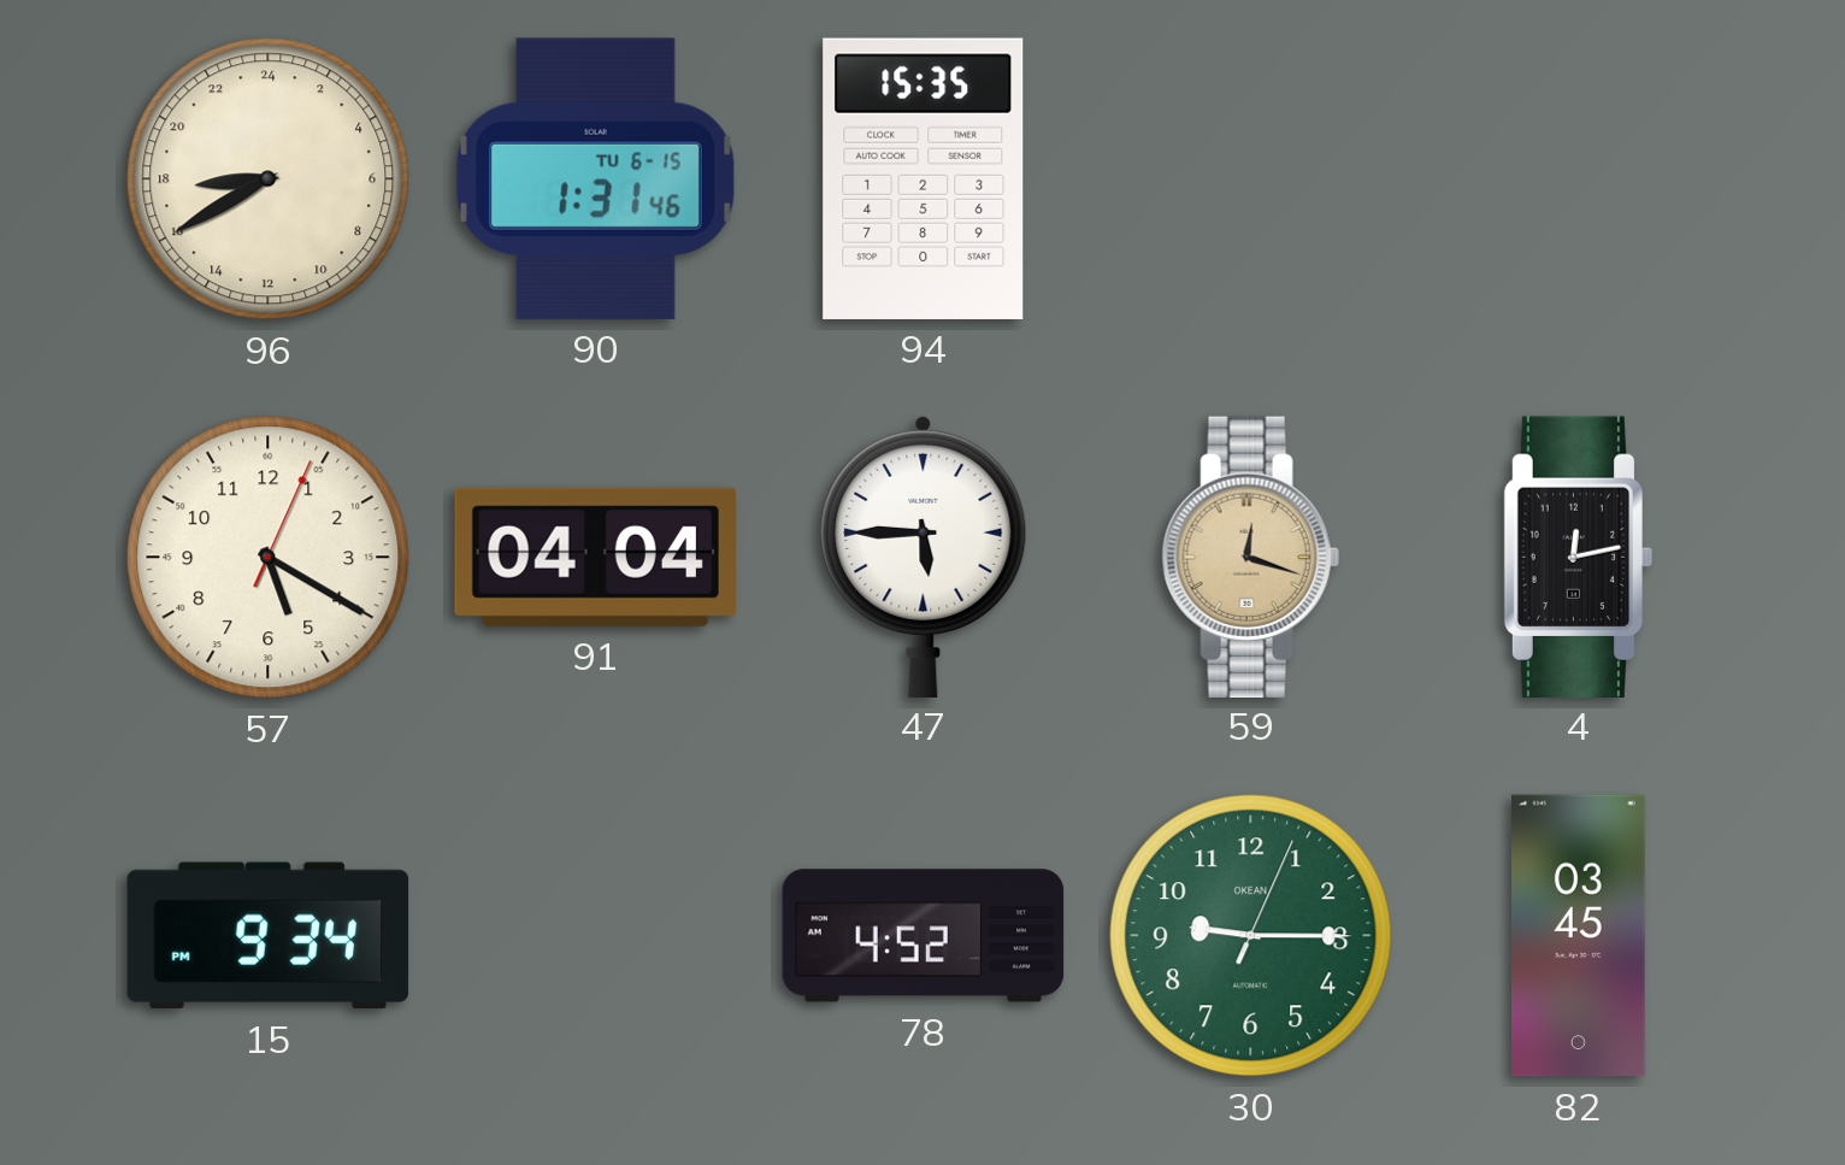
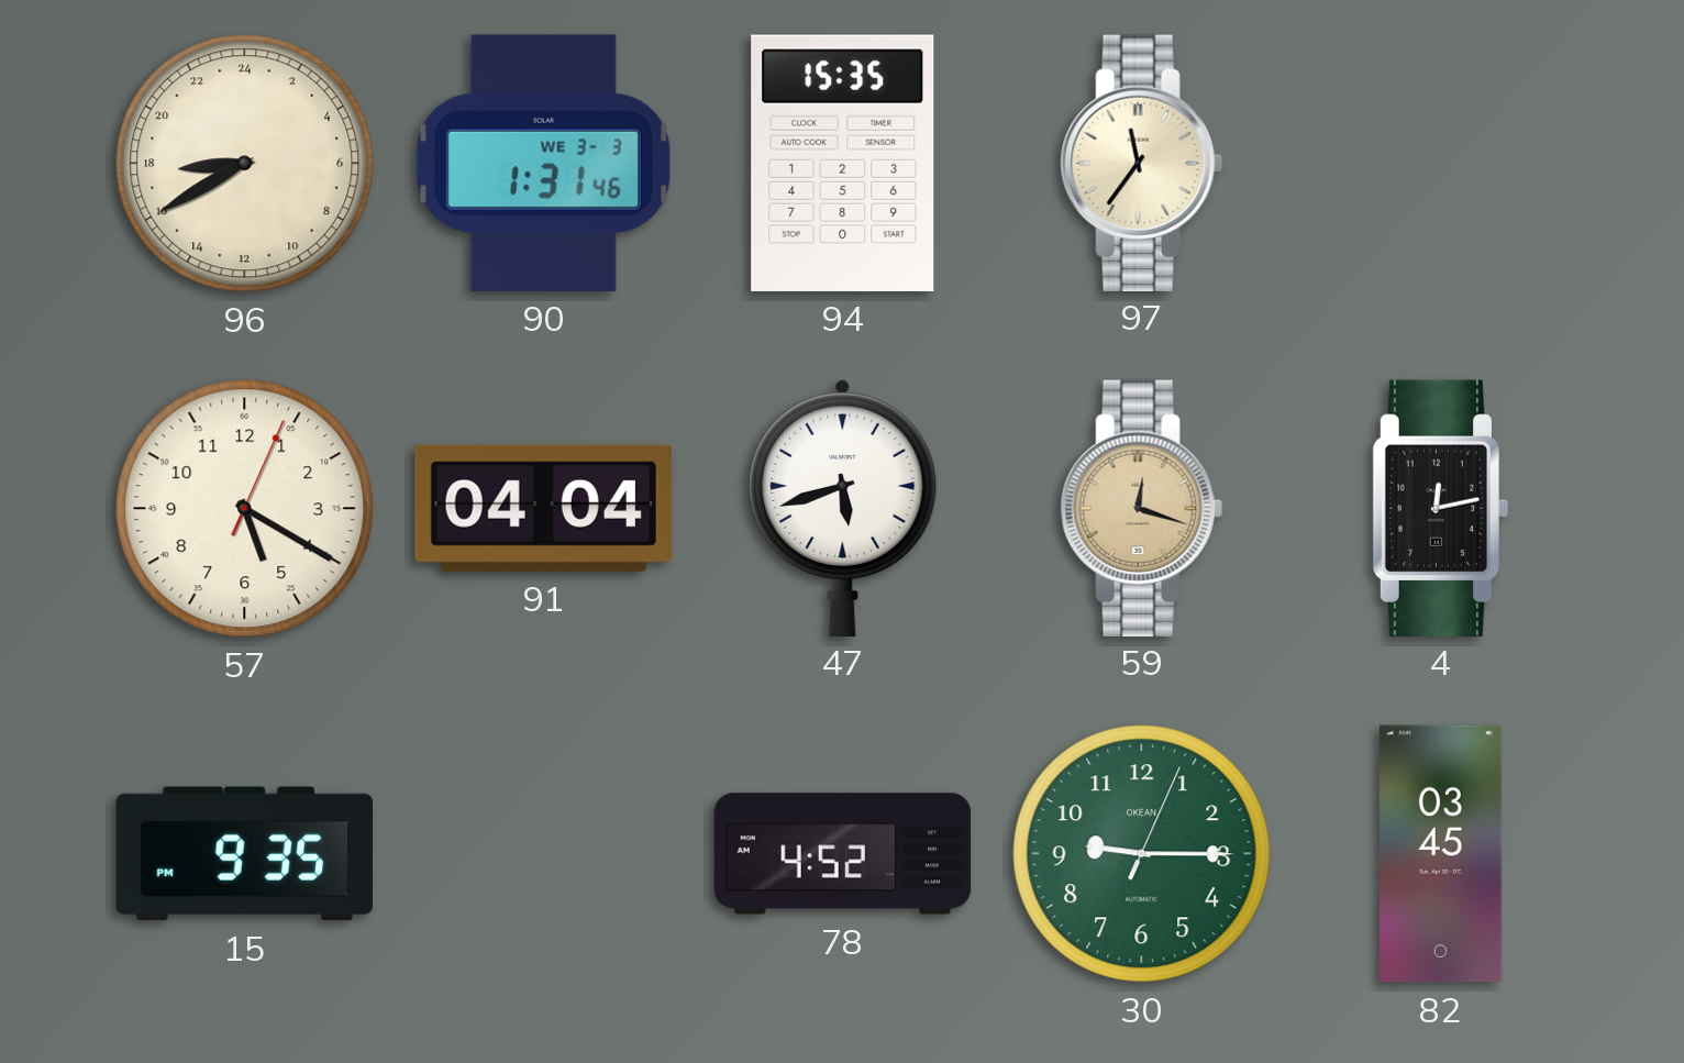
90 date: TU 6-15 -> WE 3-3
97: none -> 11:36
47: 5:45 -> 5:42
15: 9:34 -> 9:35
